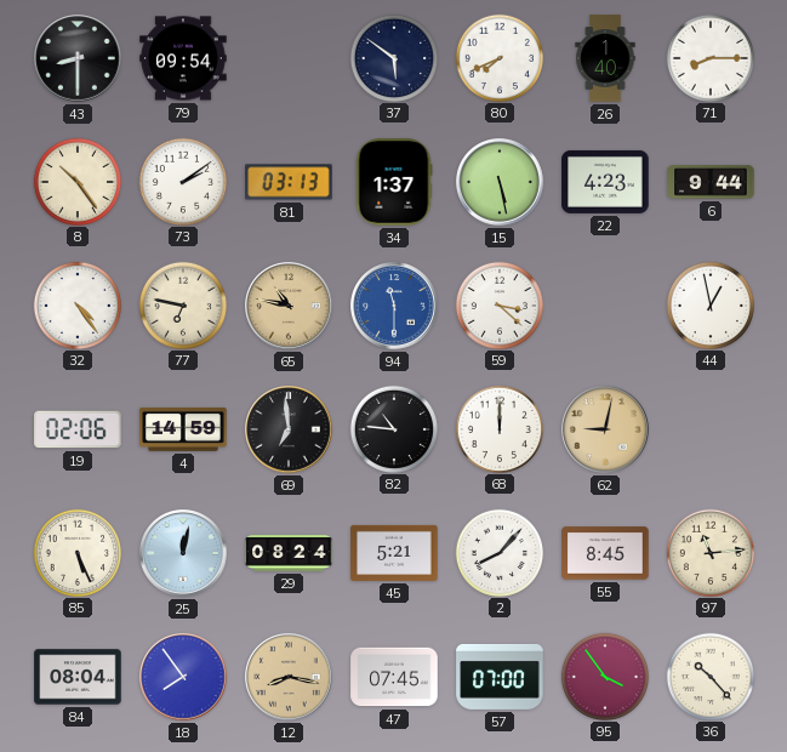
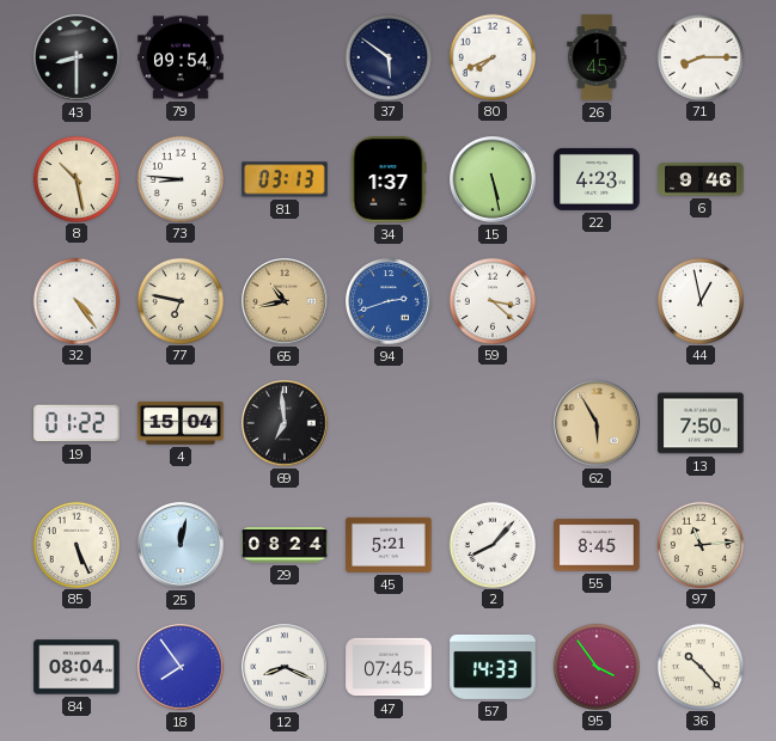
26: 1:40 -> 1:45
8: 10:24 -> 10:28
73: 2:09 -> 8:46
6: 9:44 -> 9:46
65: 10:47 -> 10:43
94: 11:30 -> 2:42
19: 02:06 -> 01:22
4: 14:59 -> 15:04
82: 10:46 -> none
68: 12:00 -> none
62: 9:02 -> 5:55
13: none -> 7:50
12: 8:17 -> 8:19
12 dial: champagne -> white
57: 07:00 -> 14:33
